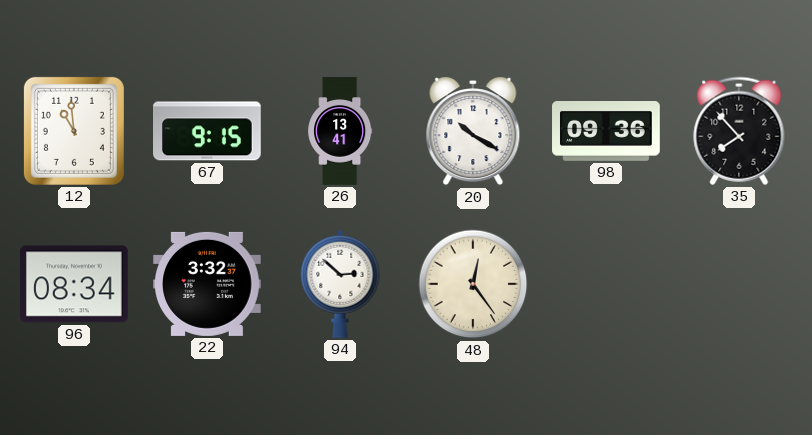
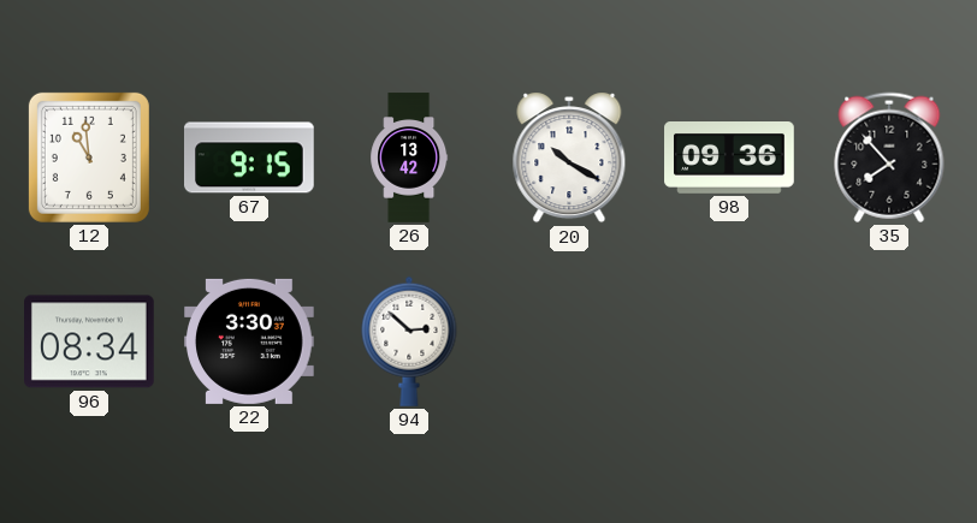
26: 13:41 -> 13:42
22: 3:32 -> 3:30
48: 12:24 -> none
